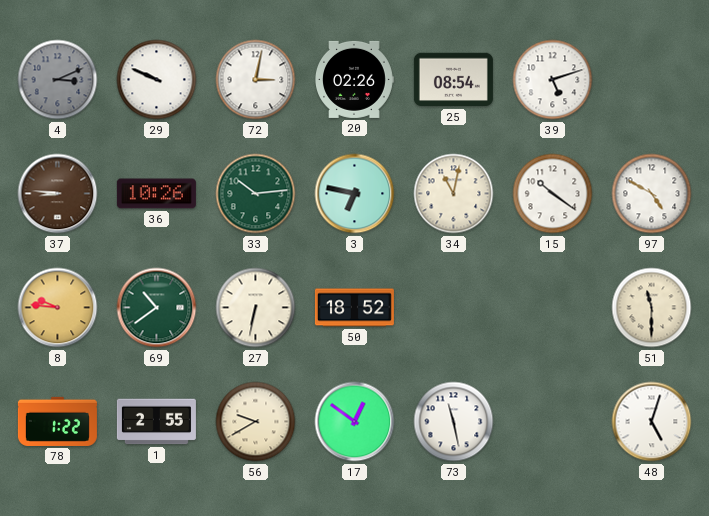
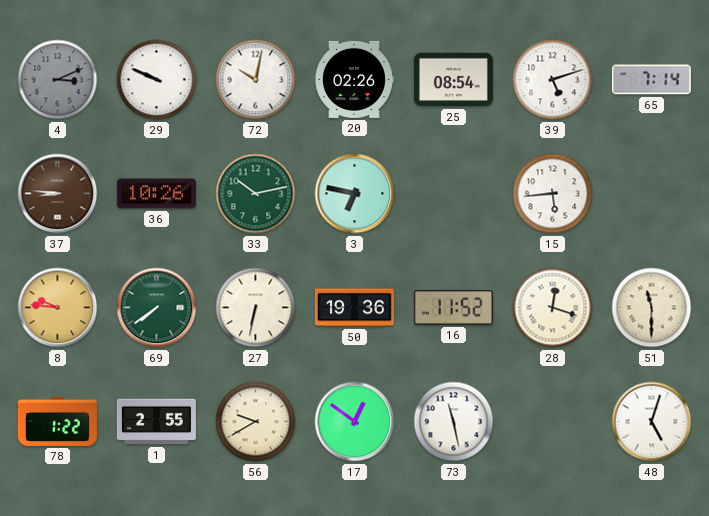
72: 3:02 -> 10:02
65: none -> 7:14
33: 10:14 -> 10:13
34: 11:02 -> none
15: 10:21 -> 5:44
97: 4:50 -> none
69: 10:39 -> 7:39
50: 18:52 -> 19:36
16: none -> 11:52
28: none -> 12:18
